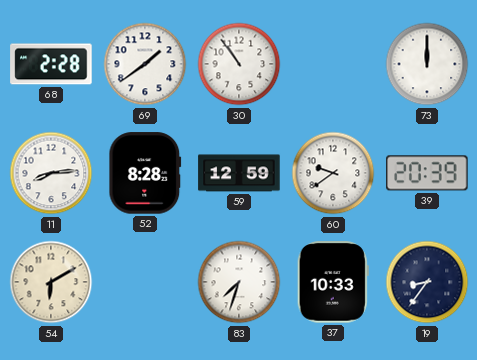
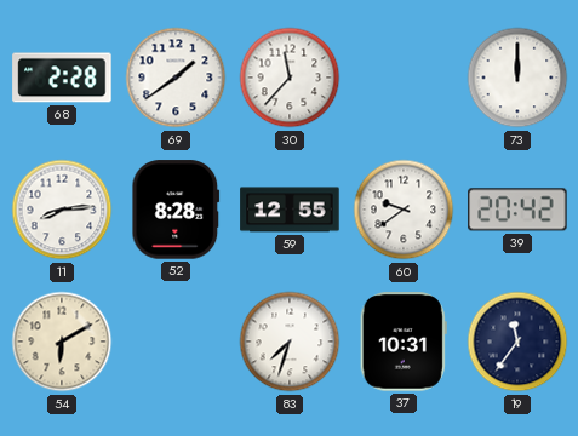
30: 10:54 -> 11:37
59: 12:59 -> 12:55
39: 20:39 -> 20:42
37: 10:33 -> 10:31
19: 8:36 -> 11:36
